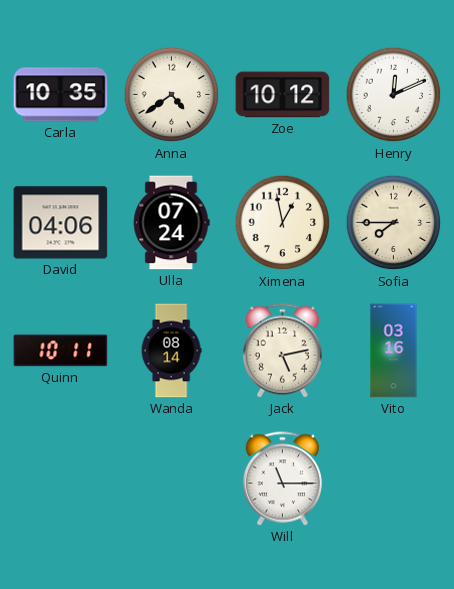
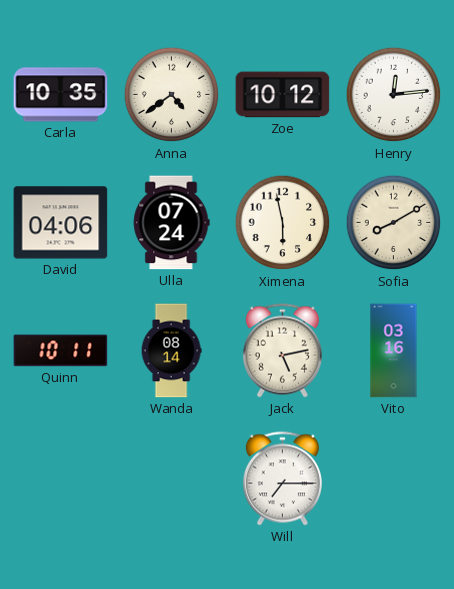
Henry: 12:11 -> 12:14
Ximena: 12:58 -> 5:58
Sofia: 7:45 -> 8:10
Will: 11:15 -> 7:15
